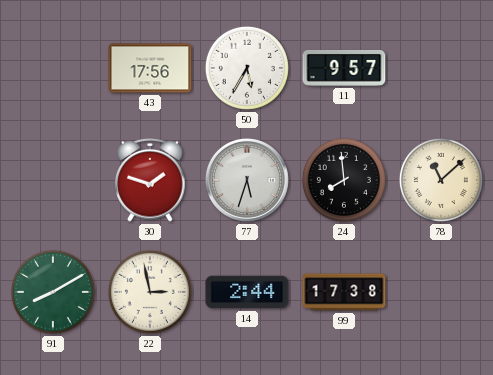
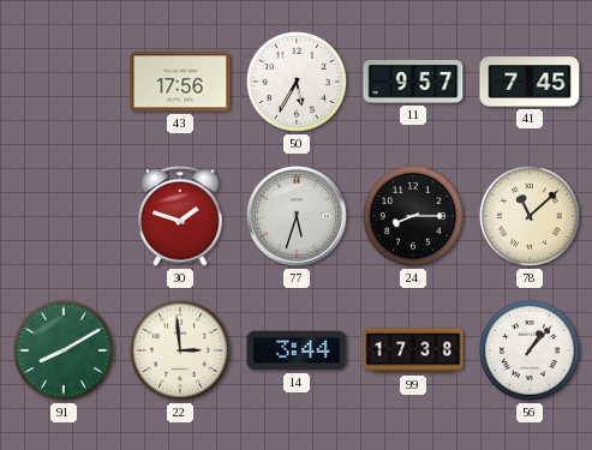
41: none -> 7:45
24: 7:59 -> 8:15
22: 2:58 -> 2:59
14: 2:44 -> 3:44
56: none -> 1:07
